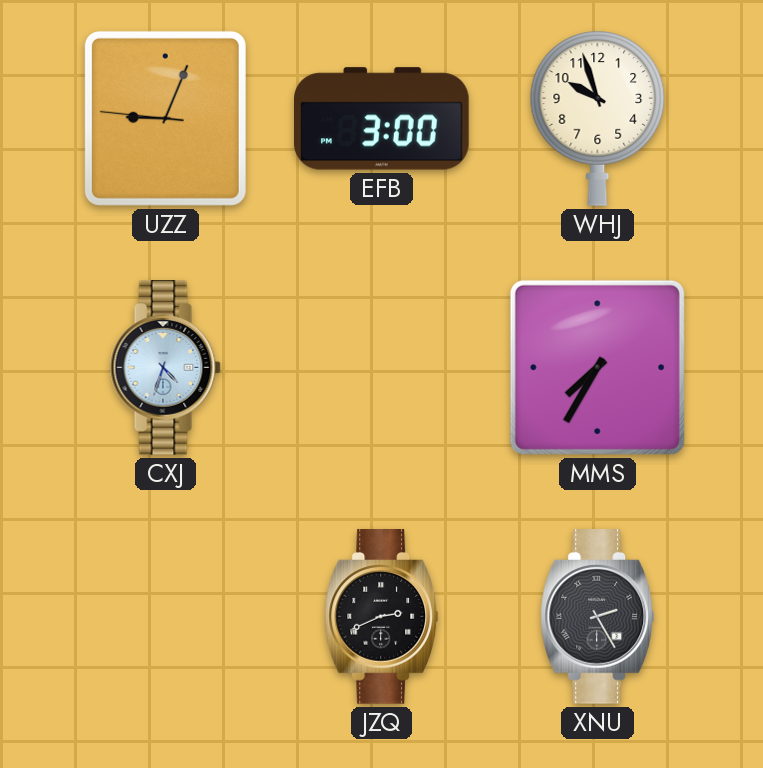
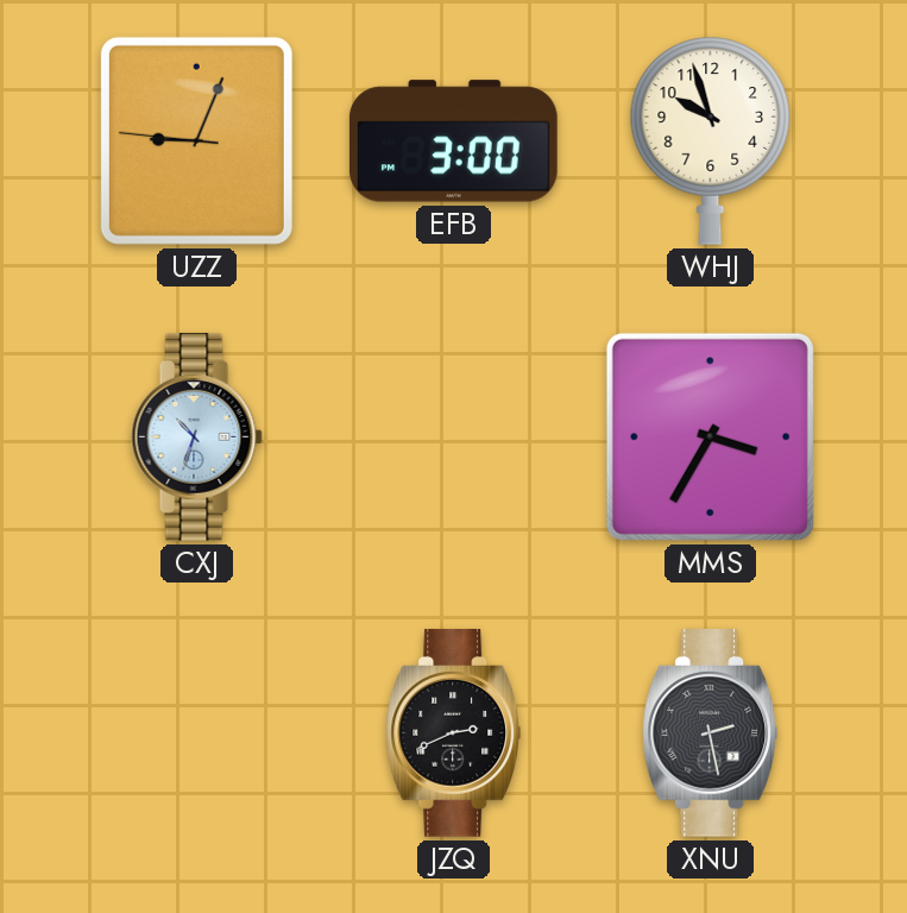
CXJ: 4:33 -> 10:33
MMS: 7:35 -> 3:35
XNU: 2:25 -> 2:28
